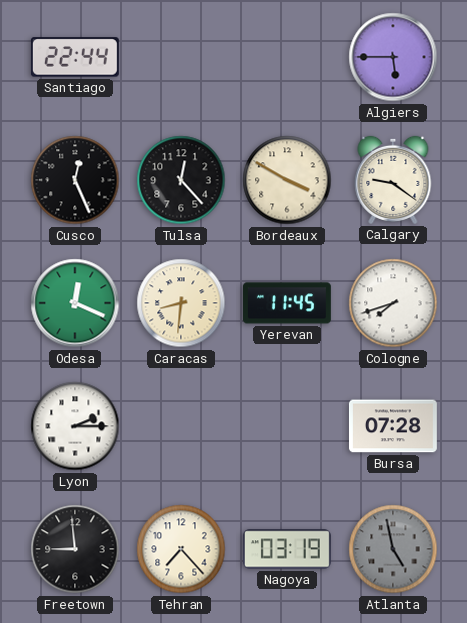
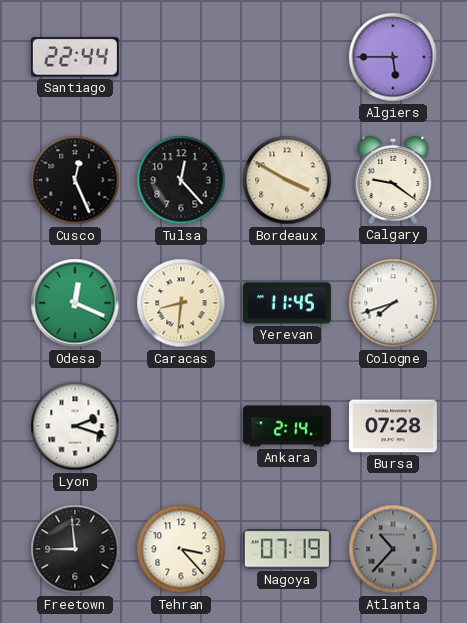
Lyon: 2:15 -> 2:18
Ankara: none -> 2:14
Tehran: 7:23 -> 3:23
Nagoya: 03:19 -> 07:19
Atlanta: 4:58 -> 10:37
